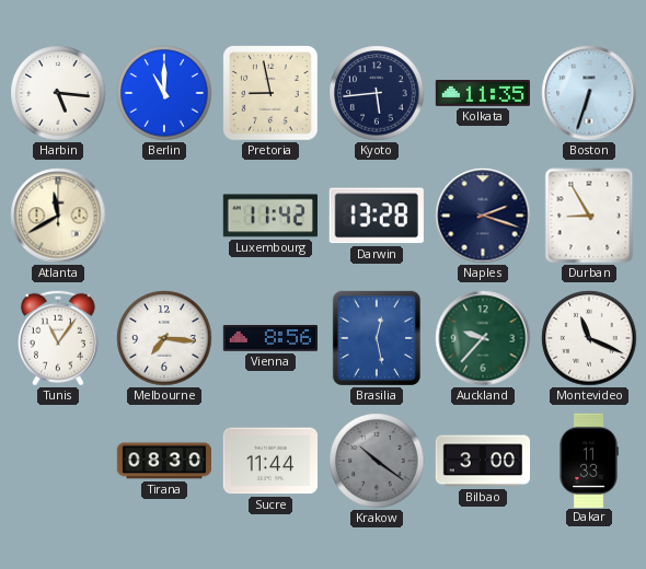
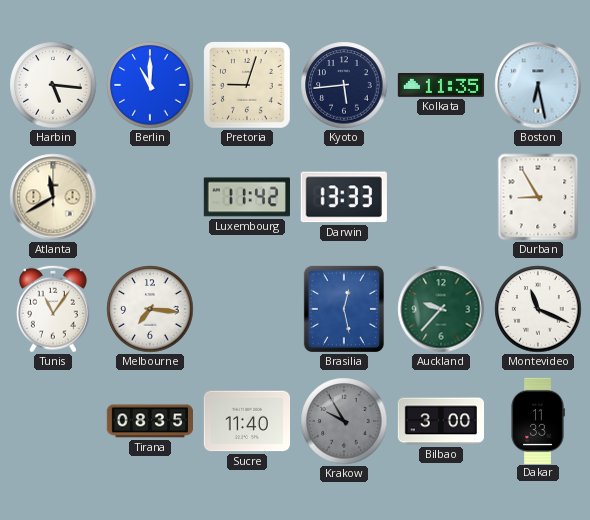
Pretoria: 8:58 -> 9:03
Boston: 6:33 -> 6:28
Darwin: 13:28 -> 13:33
Naples: 2:18 -> none
Vienna: 8:56 -> none
Tirana: 08:30 -> 08:35
Sucre: 11:44 -> 11:40
Krakow: 10:21 -> 9:55
